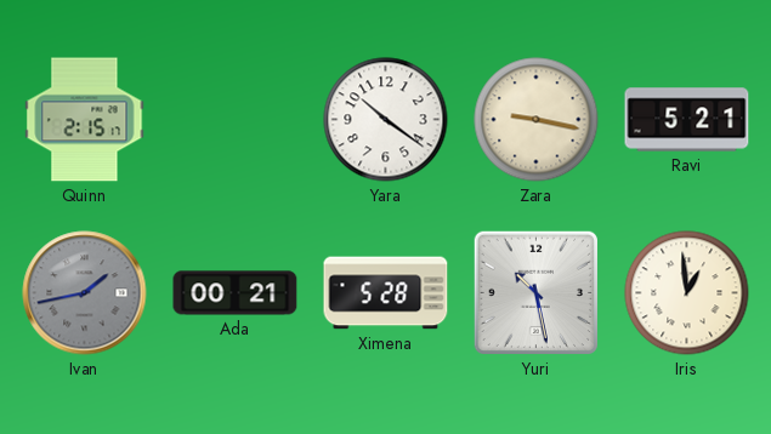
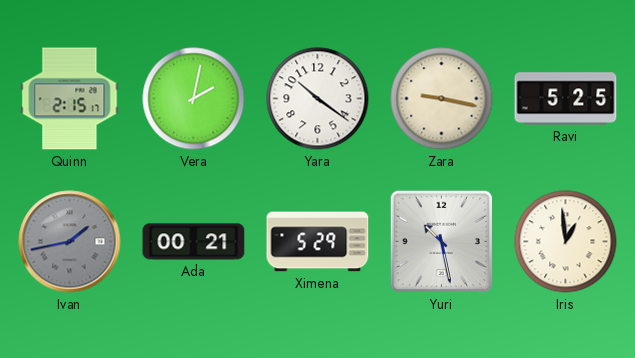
Vera: none -> 2:02
Ravi: 5:21 -> 5:25
Ximena: 5:28 -> 5:29
